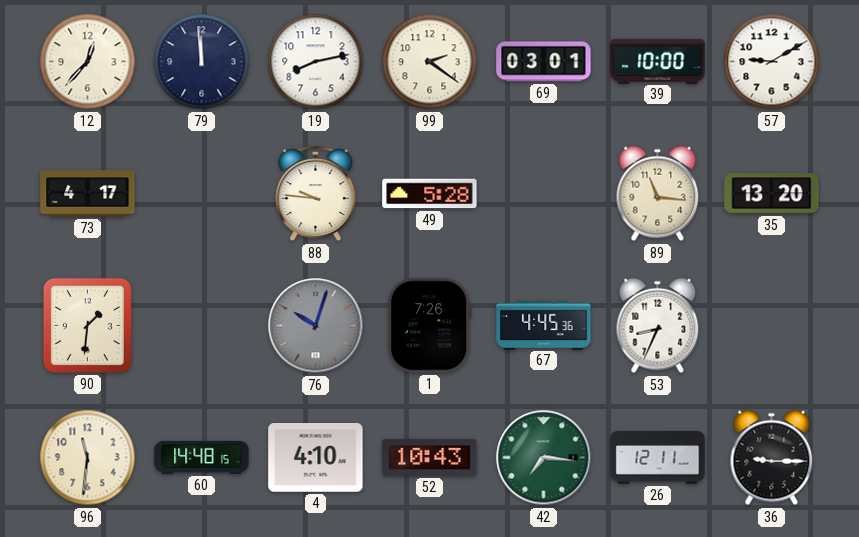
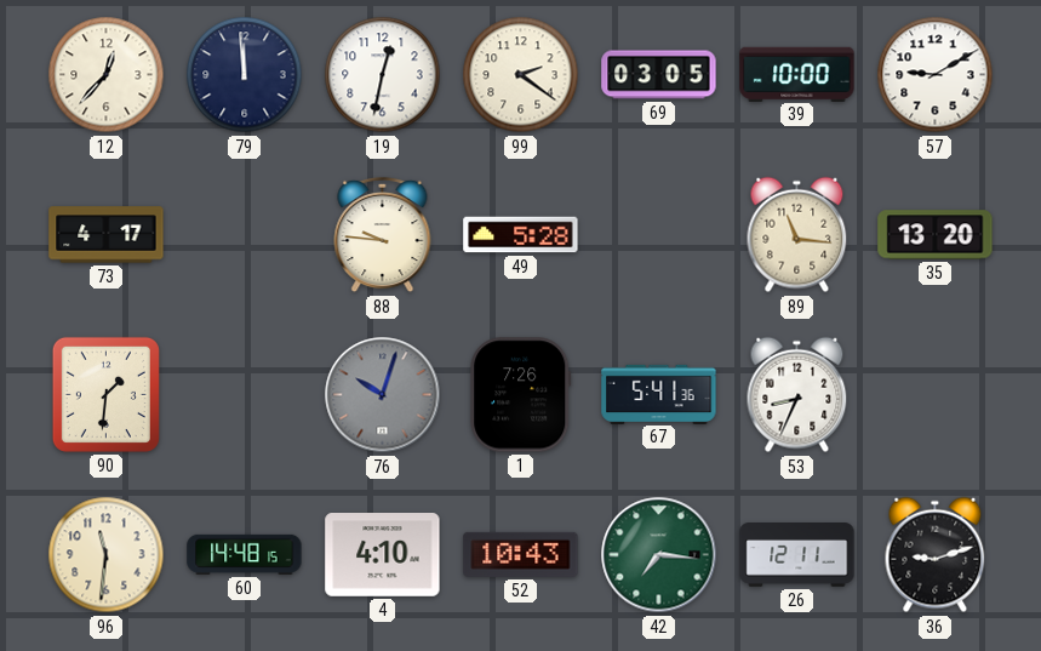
19: 8:13 -> 12:32
69: 03:01 -> 03:05
67: 4:45 -> 5:41
36: 9:15 -> 9:12
